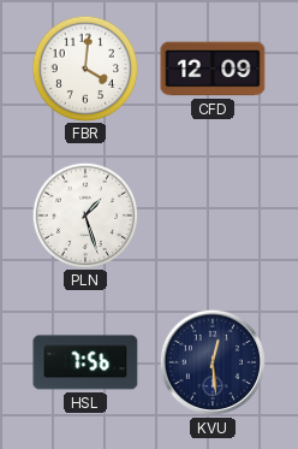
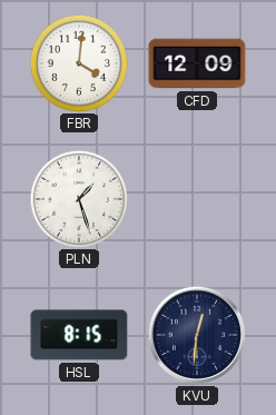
HSL: 7:56 -> 8:15
KVU: 12:29 -> 12:31
